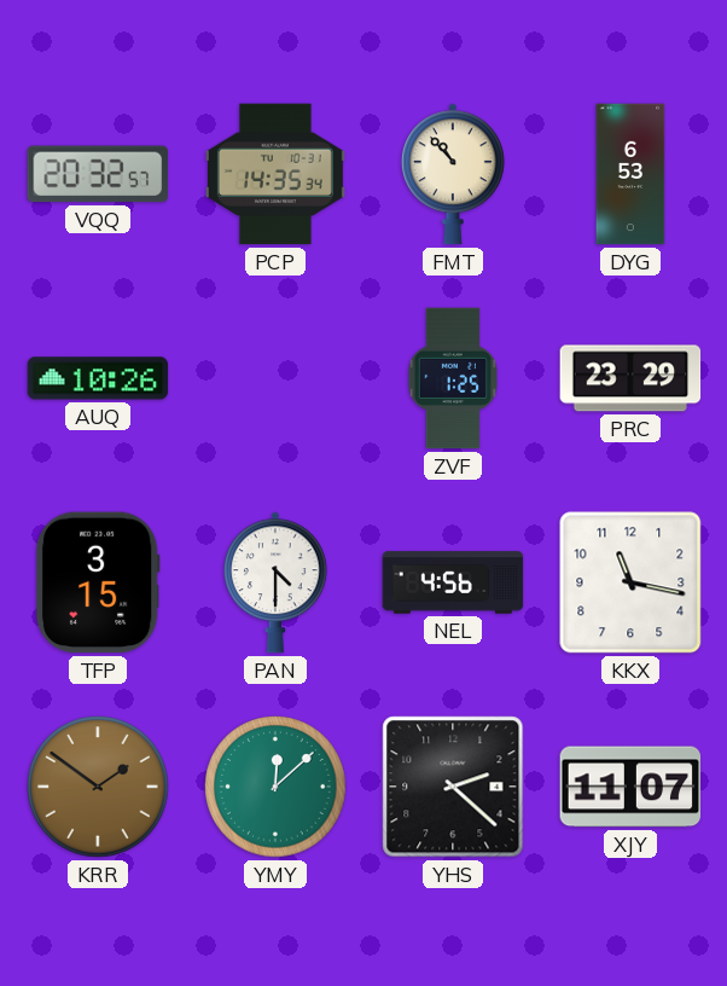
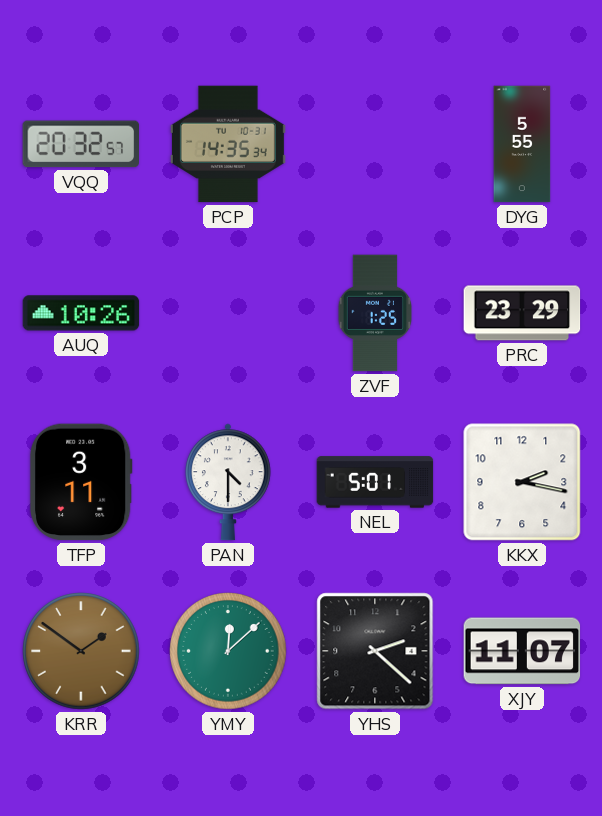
FMT: 10:53 -> none
DYG: 6:53 -> 5:55
TFP: 3:15 -> 3:11
NEL: 4:56 -> 5:01
KKX: 11:17 -> 2:17
